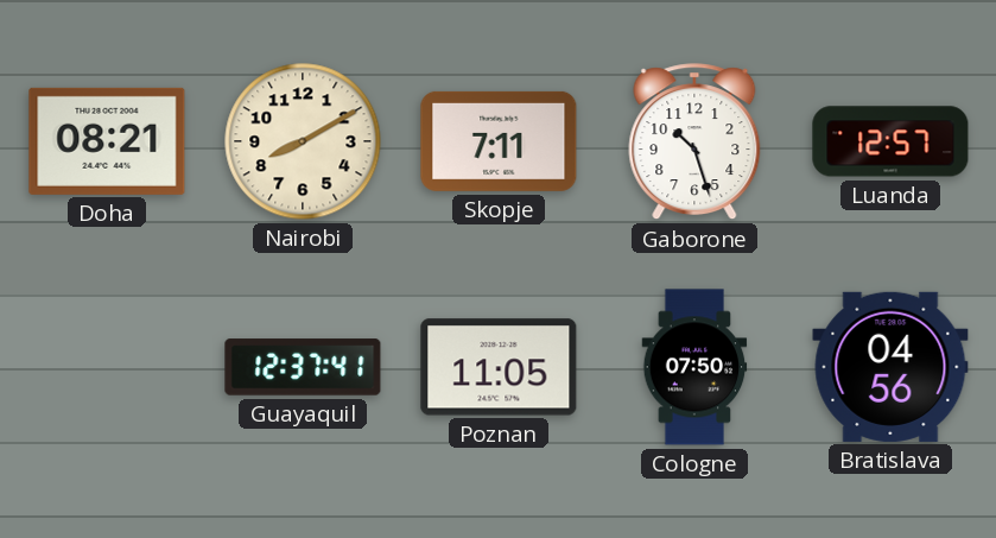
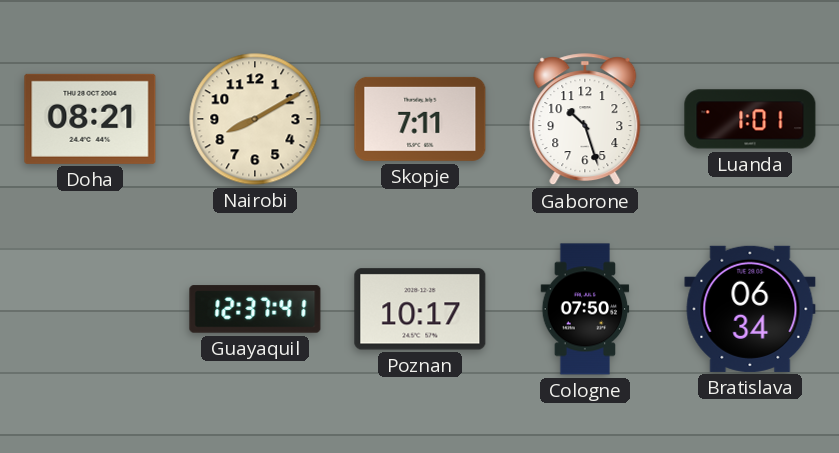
Luanda: 12:57 -> 1:01
Poznan: 11:05 -> 10:17
Bratislava: 04:56 -> 06:34
